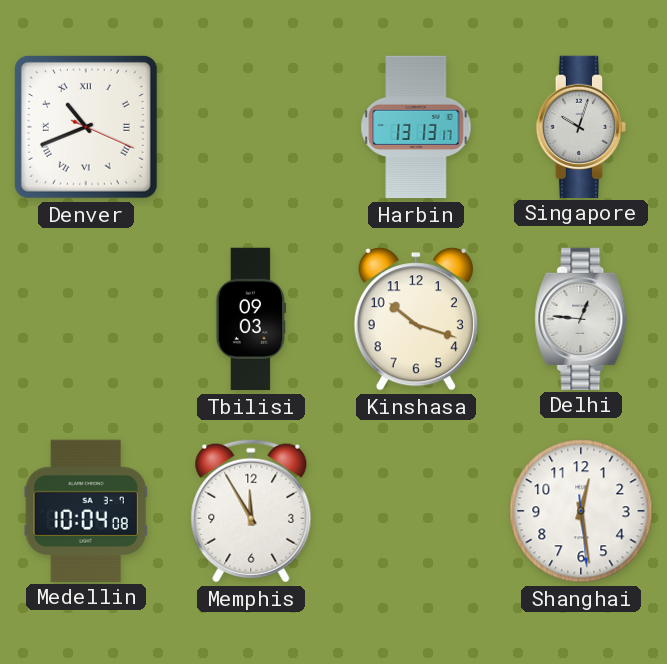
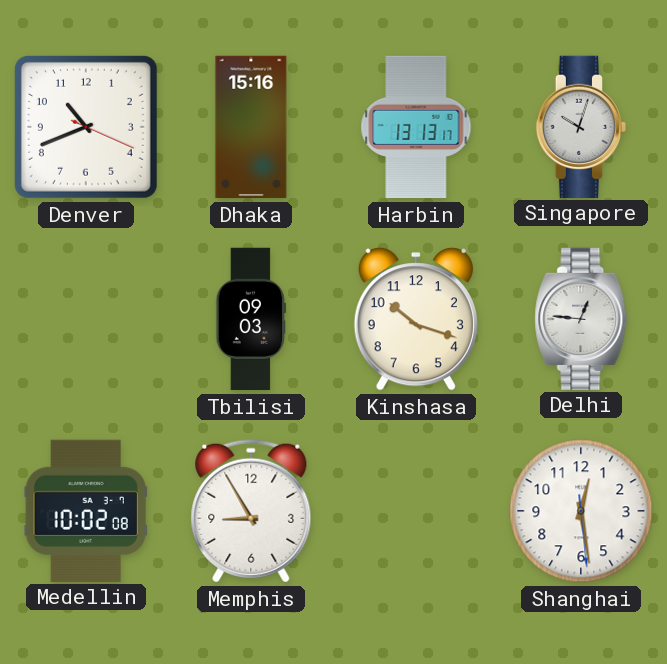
Denver numerals: Roman -> Arabic
Dhaka: none -> 15:16
Medellin: 10:04 -> 10:02
Memphis: 11:55 -> 8:55
